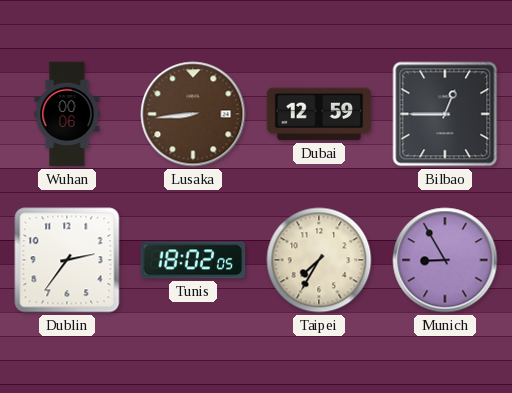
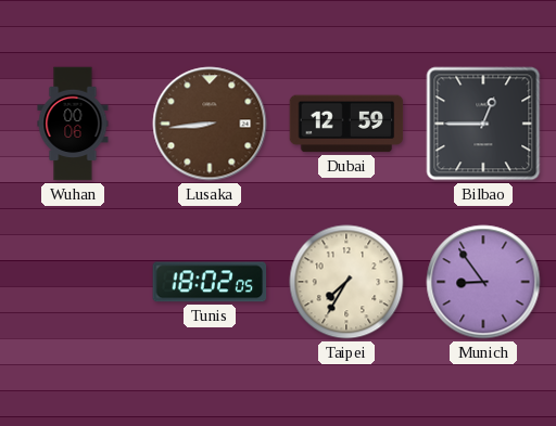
Dublin: 2:36 -> none
Munich: 8:55 -> 8:54
